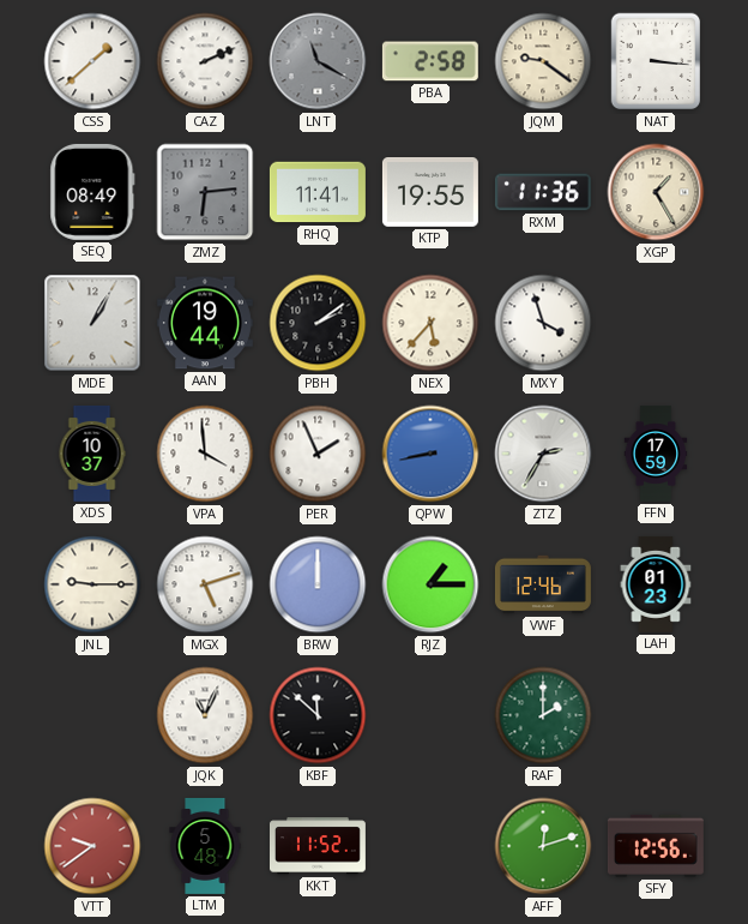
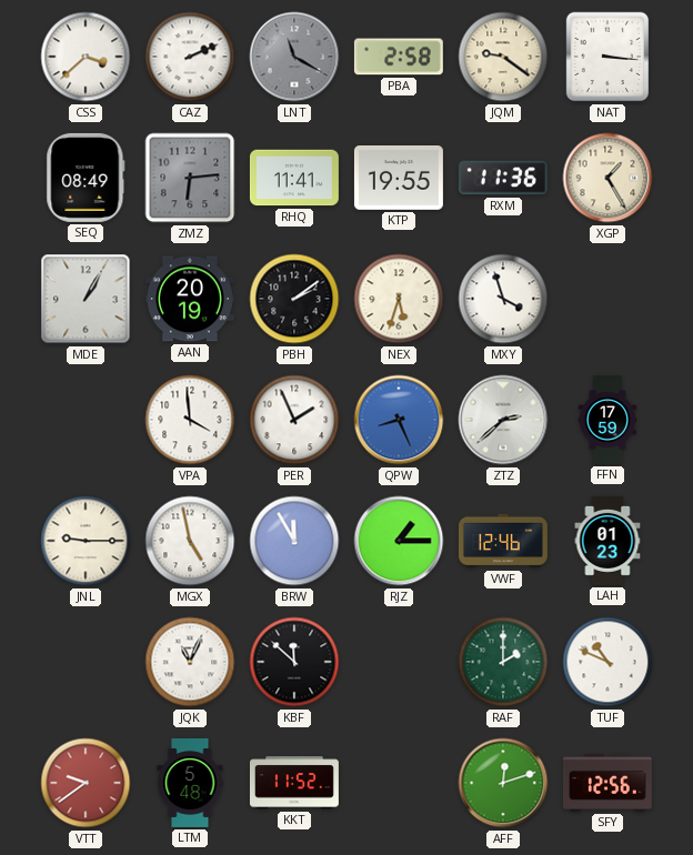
CSS: 1:38 -> 3:38
AAN: 19:44 -> 20:19
NEX: 5:37 -> 5:33
XDS: 10:37 -> none
QPW: 8:43 -> 8:26
ZTZ: 2:35 -> 2:38
MGX: 5:12 -> 4:58
BRW: 12:00 -> 11:55
TUF: none -> 10:49
